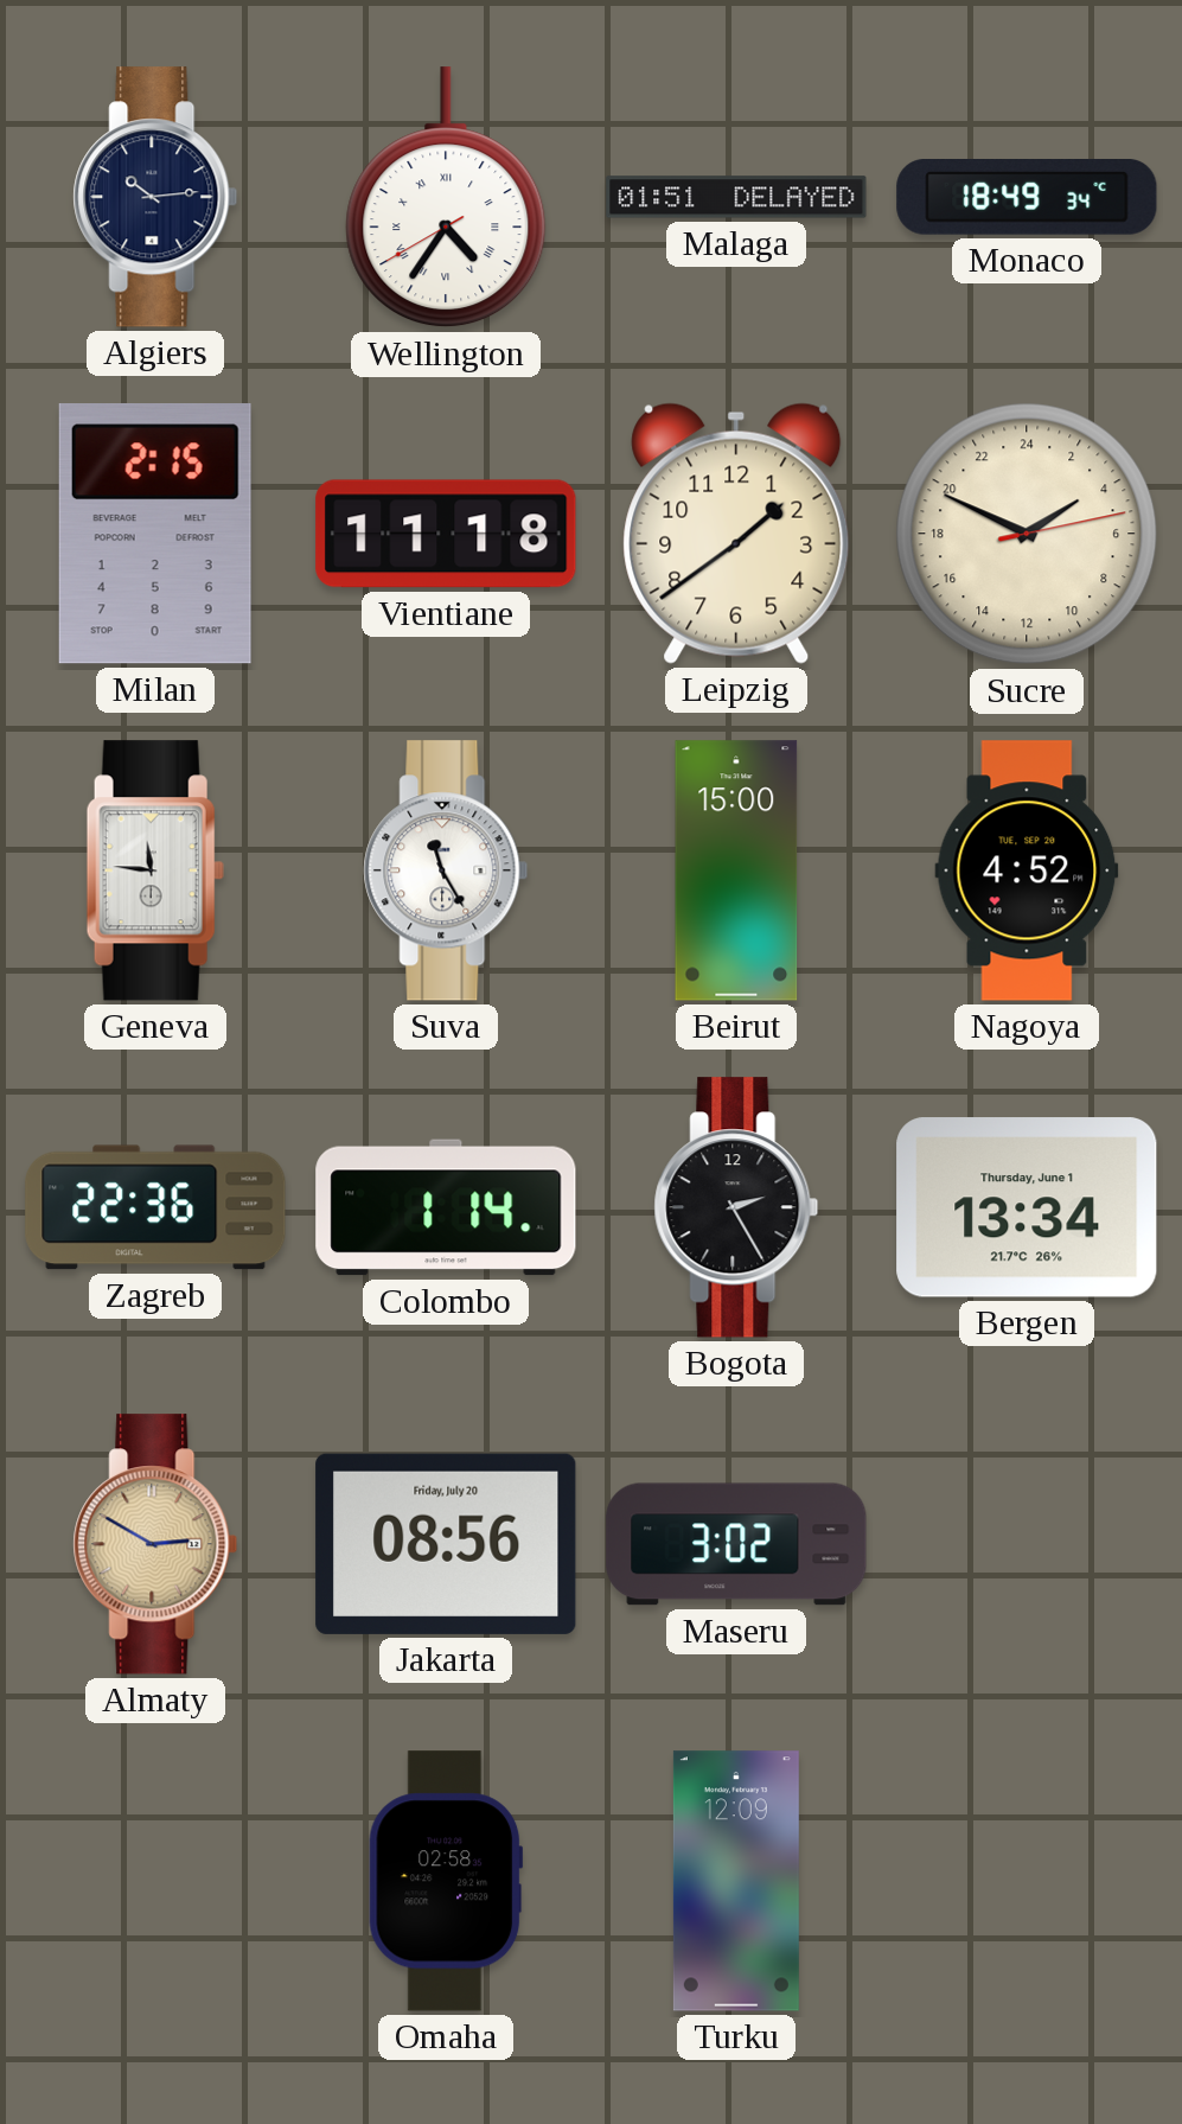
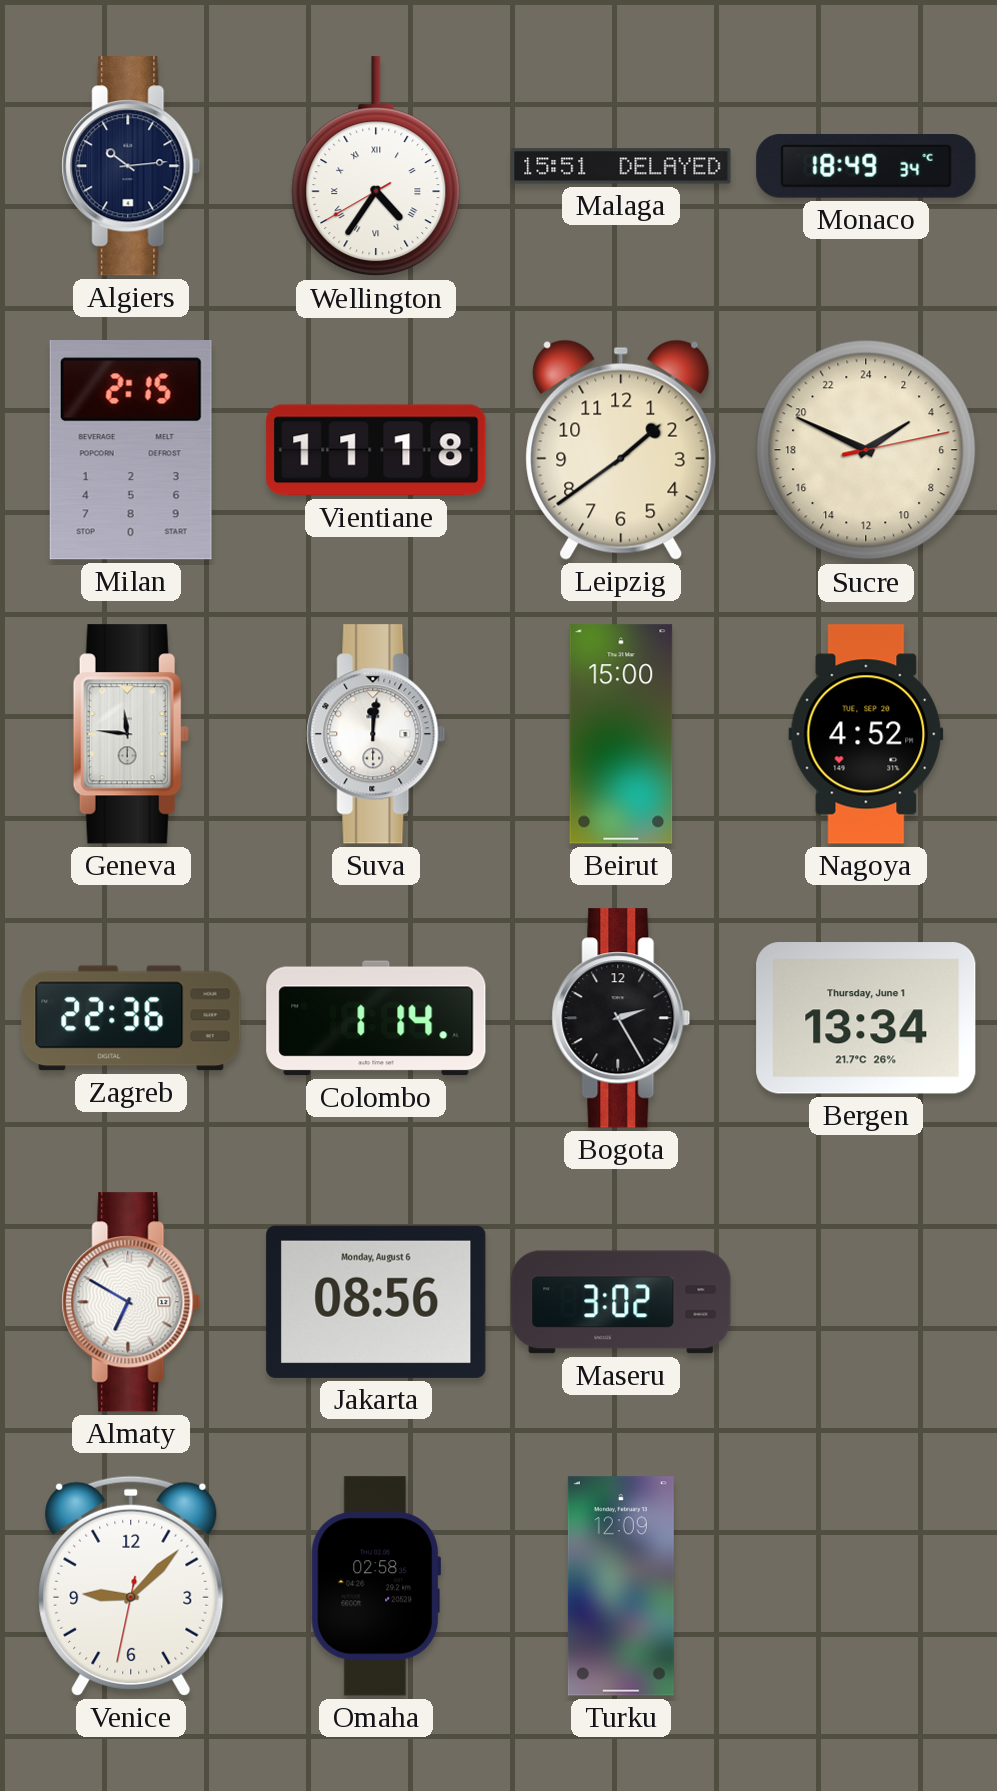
Malaga: 01:51 -> 15:51
Suva: 11:25 -> 12:01
Almaty: 2:50 -> 6:50
Almaty dial: champagne -> white
Jakarta date: Friday, July 20 -> Monday, August 6
Venice: none -> 9:07
